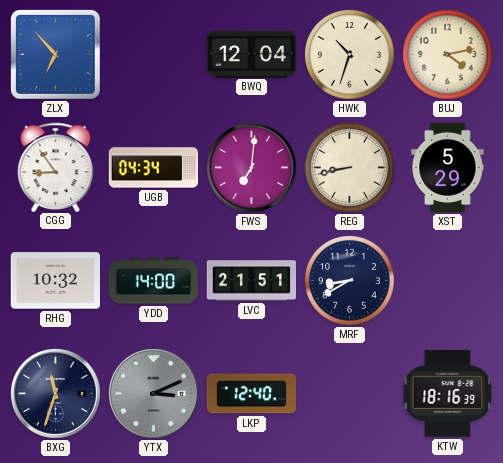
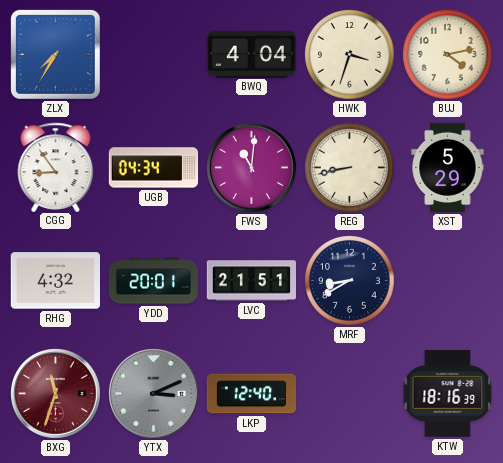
ZLX: 6:53 -> 7:35
BWQ: 12:04 -> 4:04
HWK: 10:33 -> 3:33
FWS: 7:01 -> 11:01
RHG: 10:32 -> 4:32
YDD: 14:00 -> 20:01
BXG dial: navy -> burgundy
